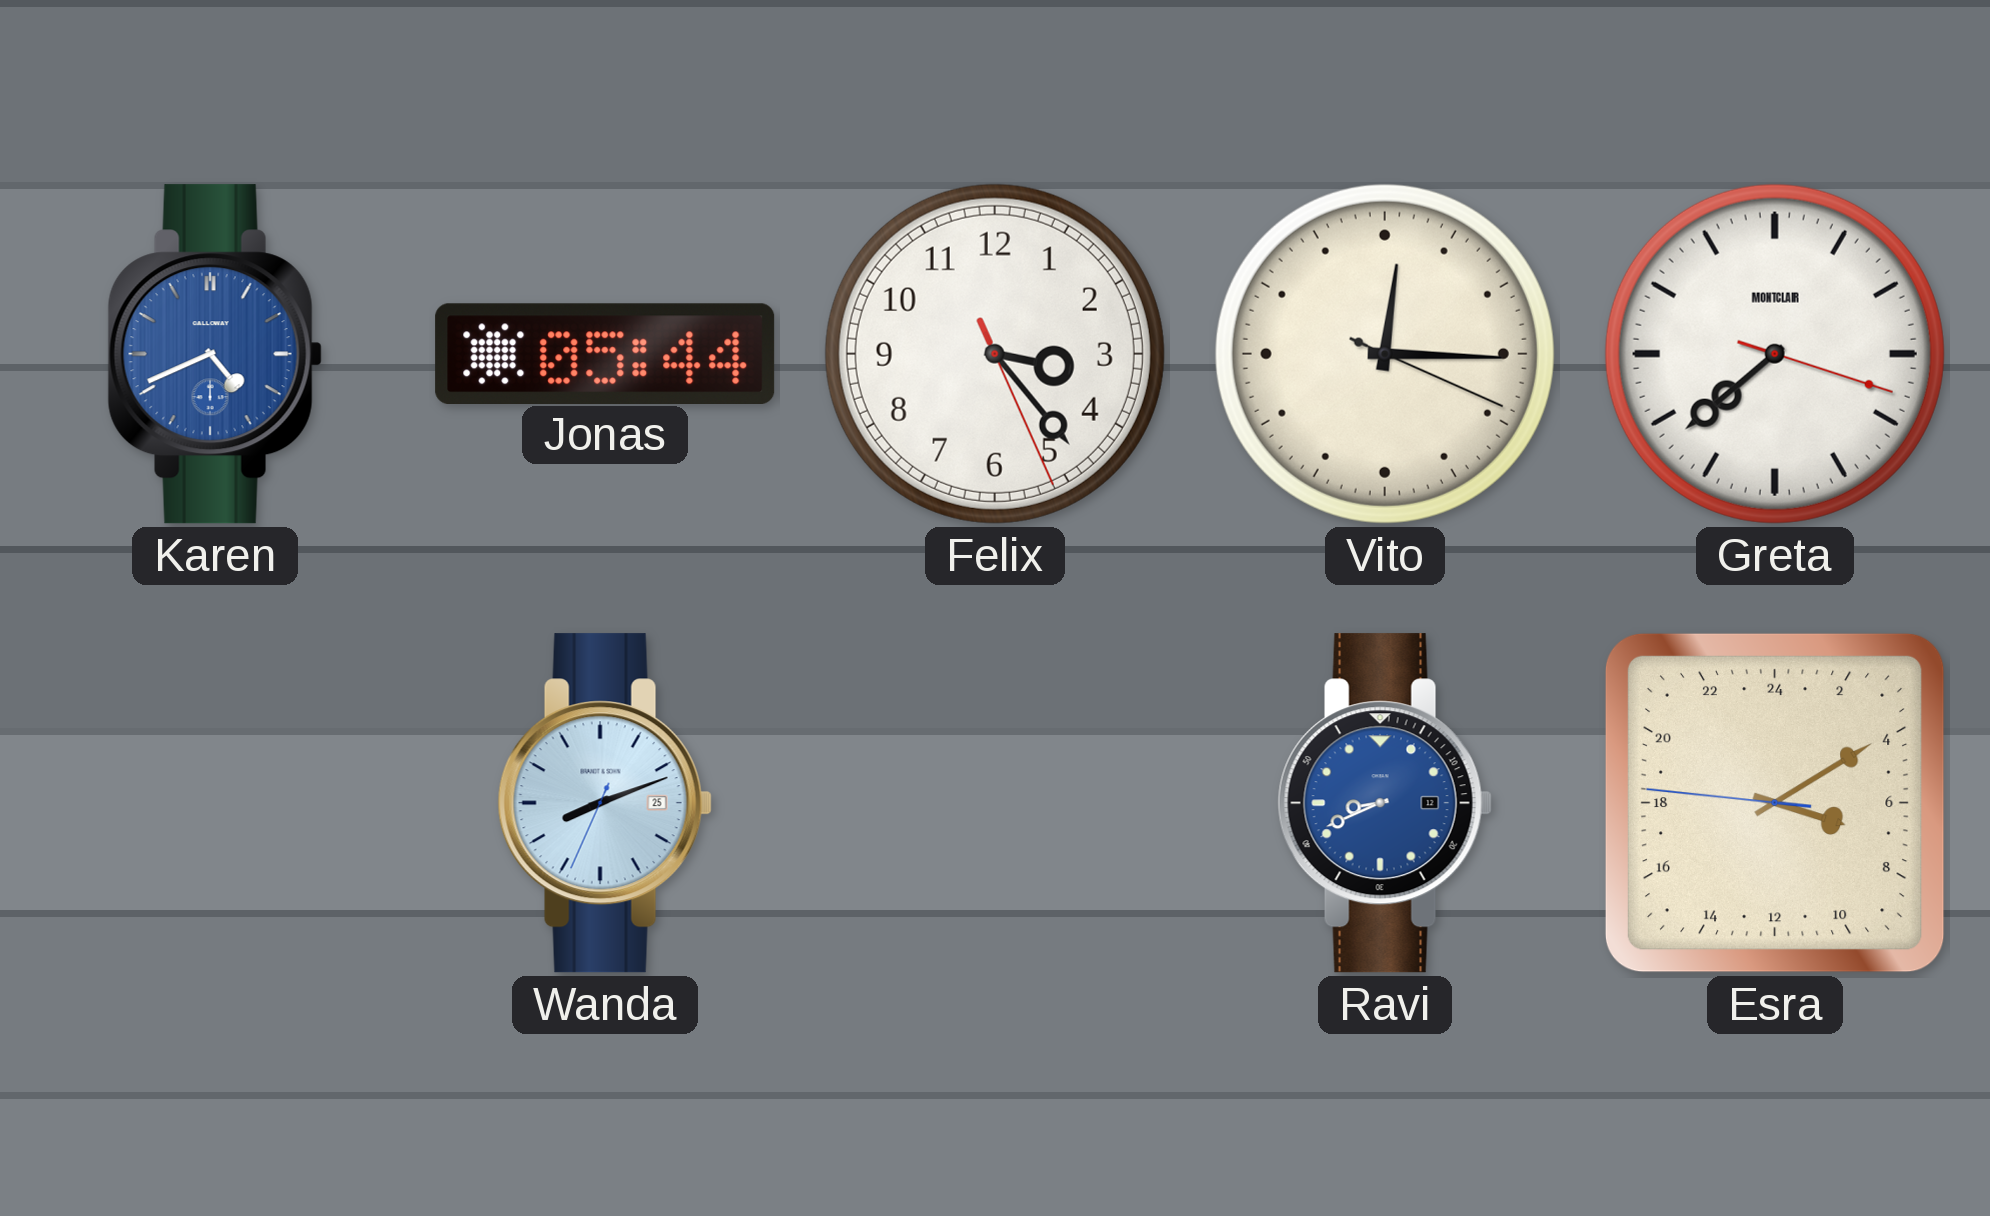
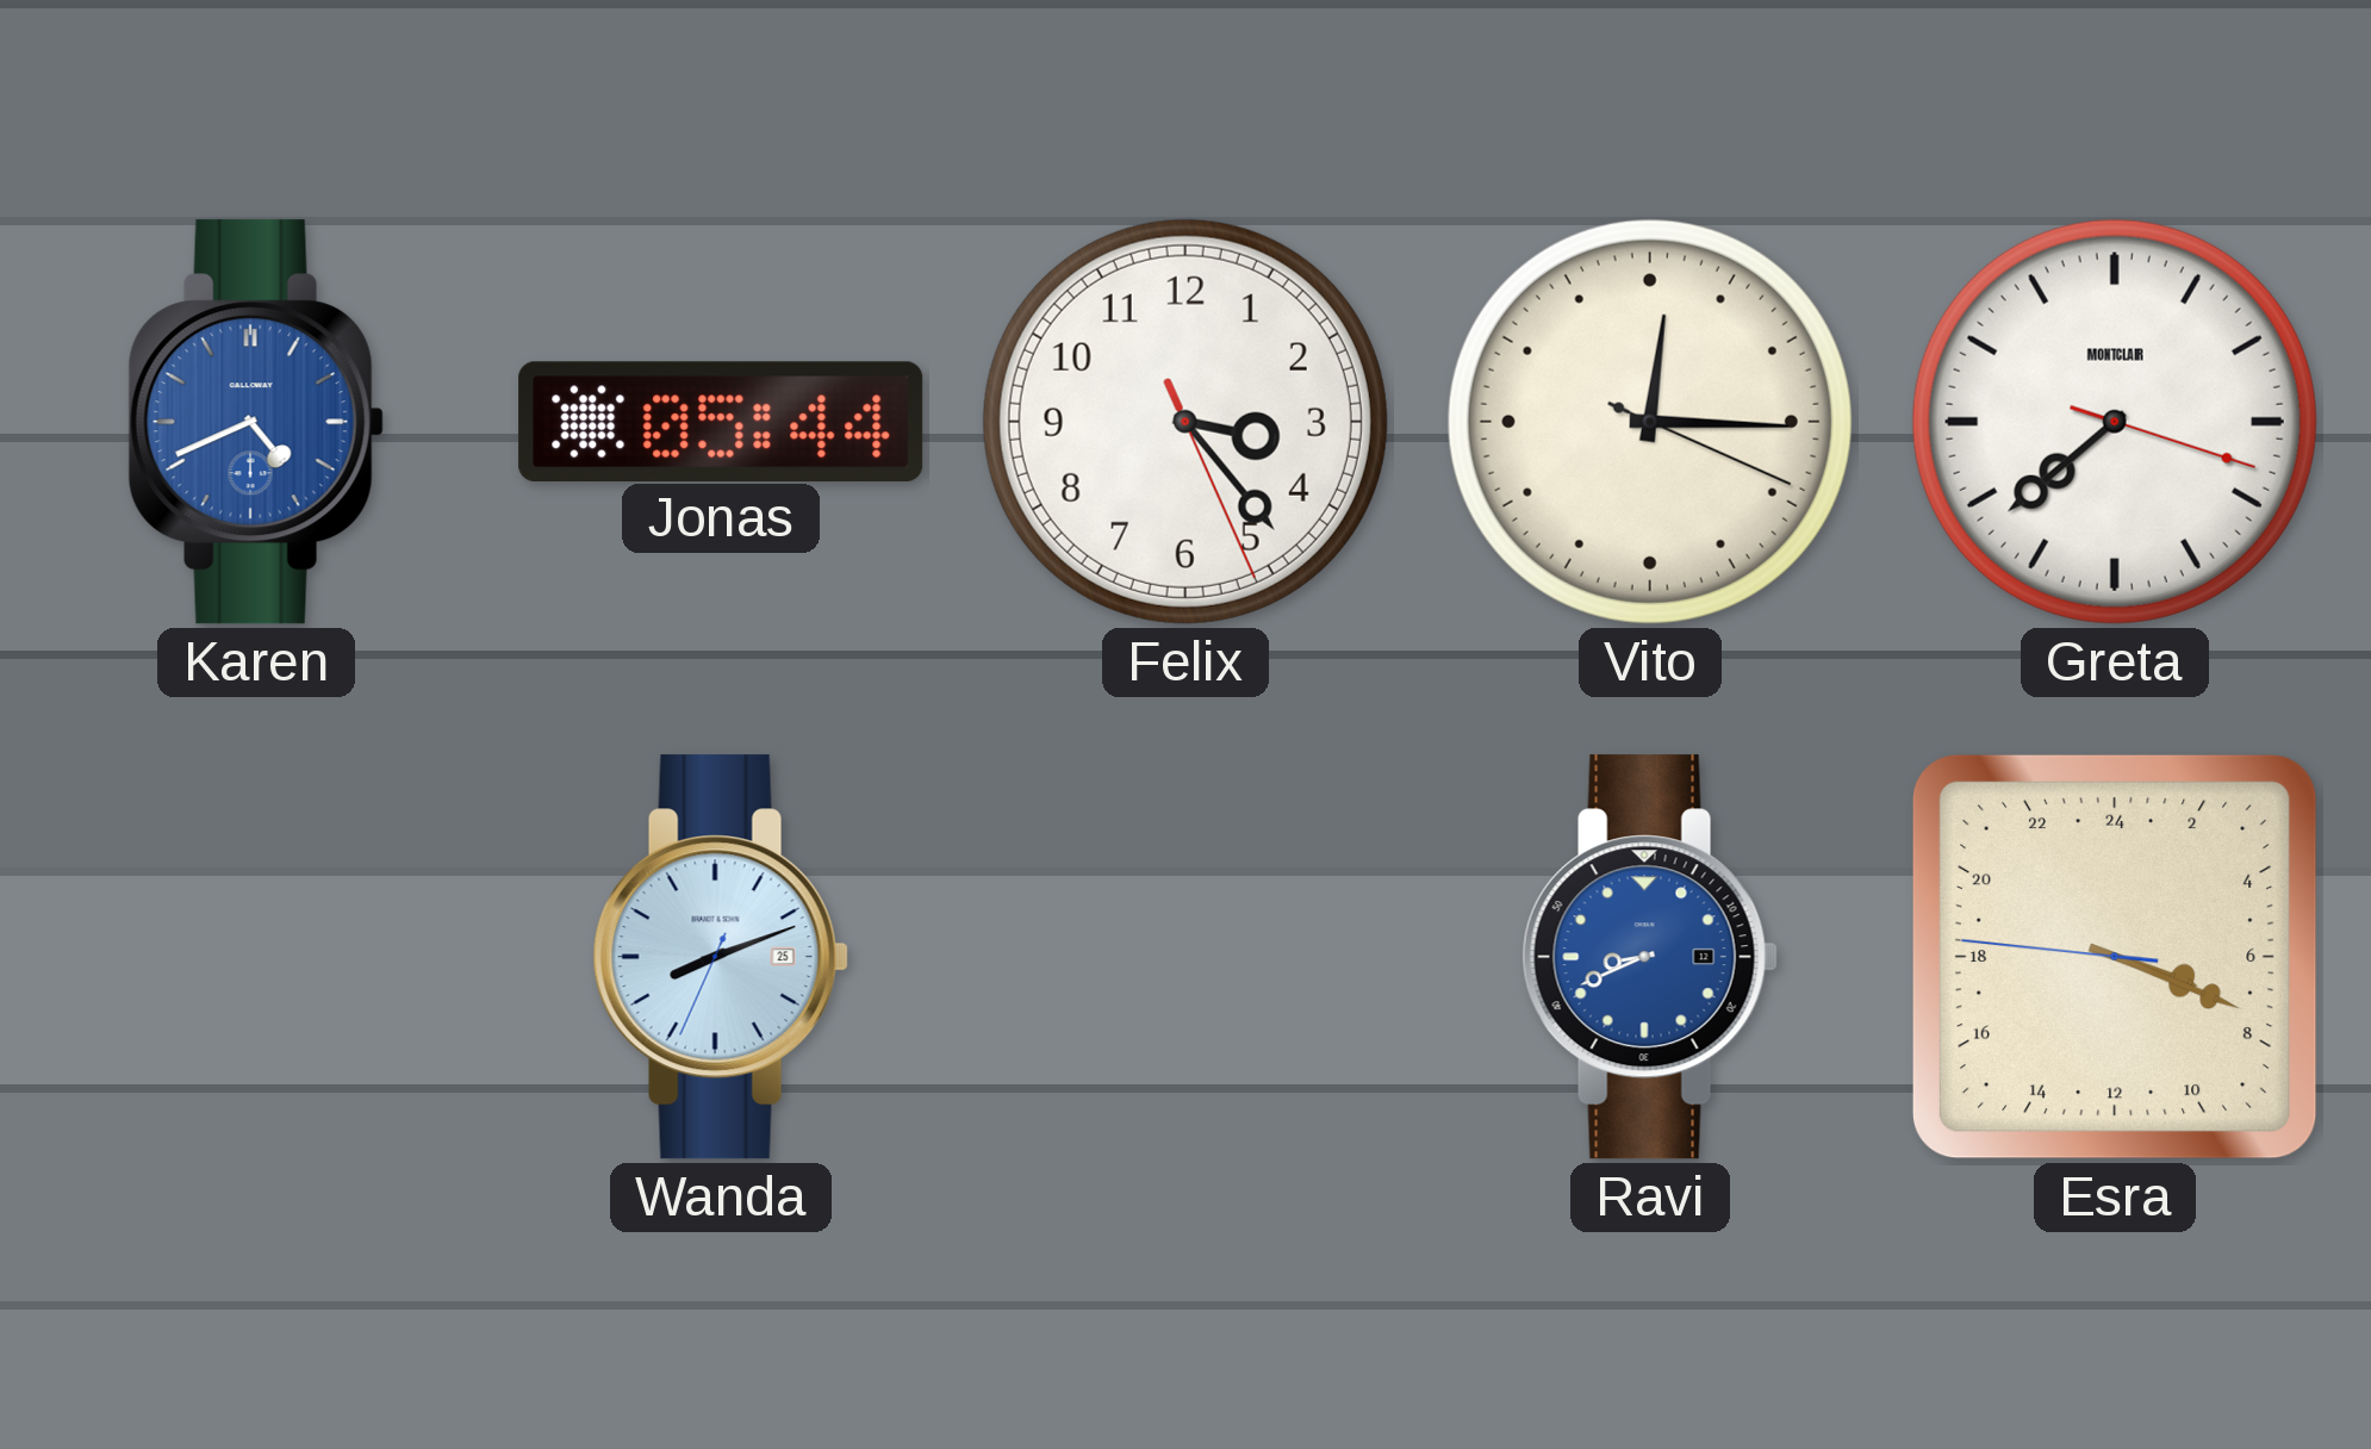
Esra: 7:09 -> 7:18
